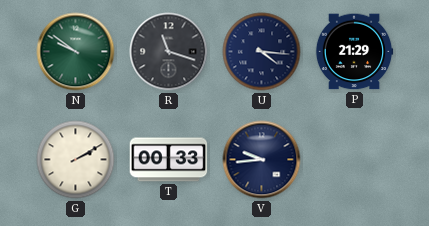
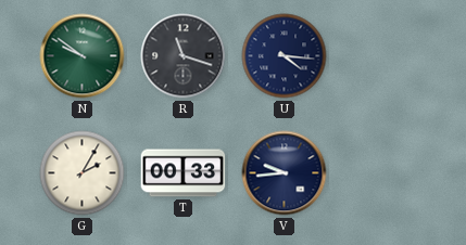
P: 21:29 -> none
G: 2:10 -> 2:05
